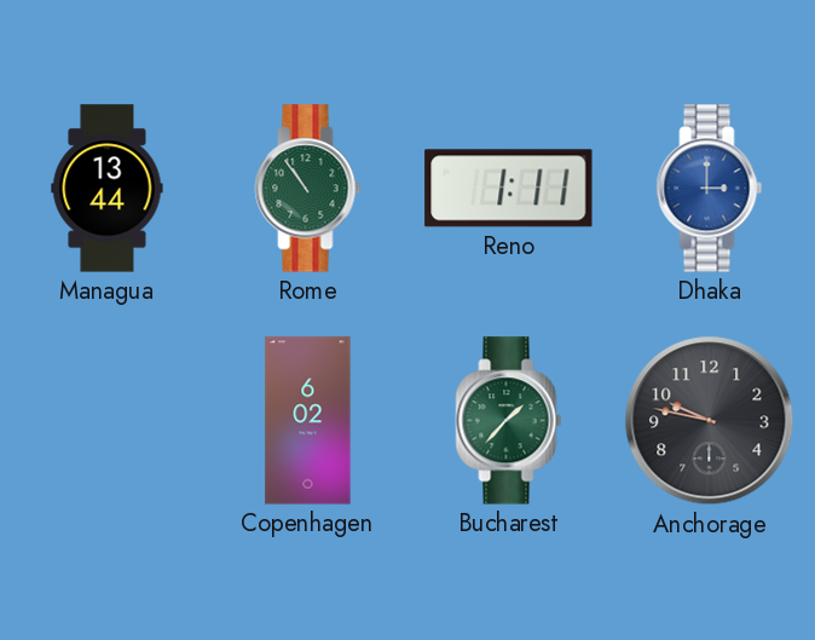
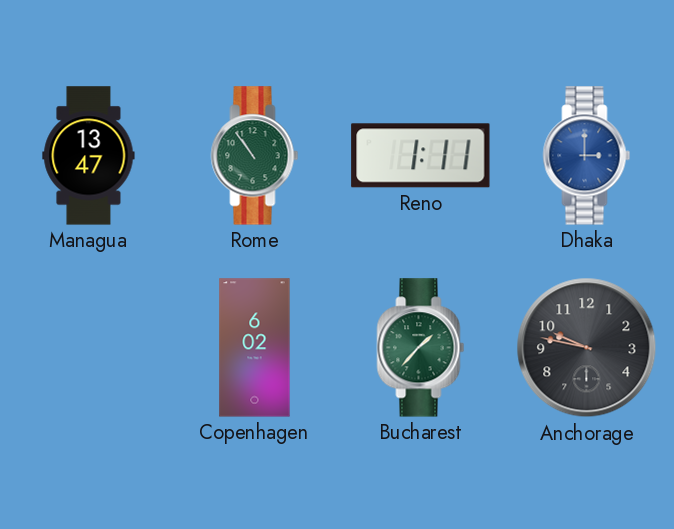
Managua: 13:44 -> 13:47
